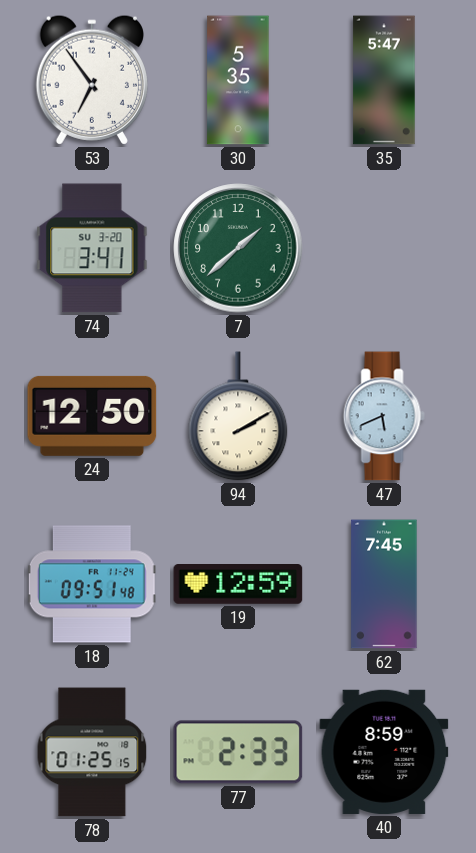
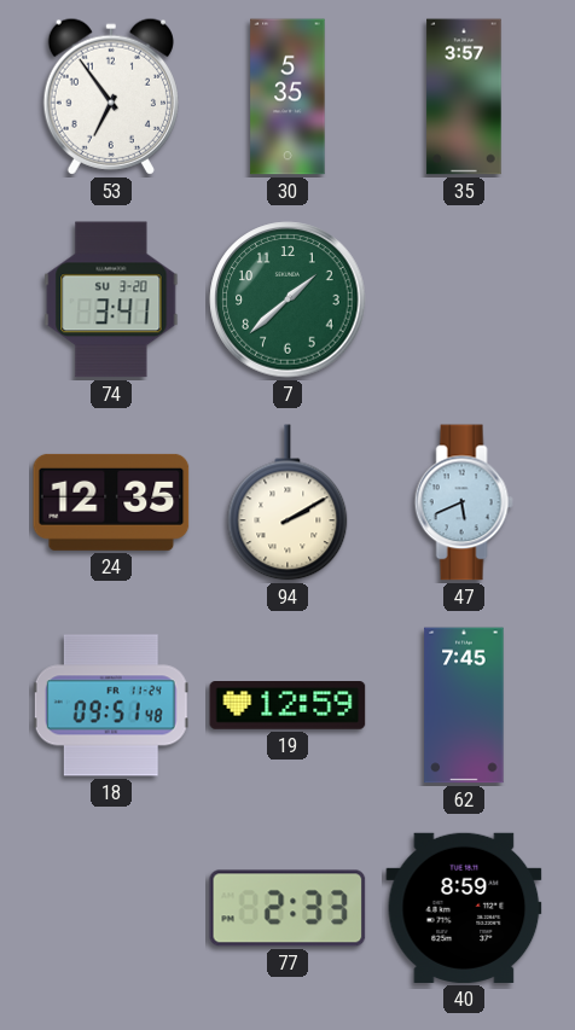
35: 5:47 -> 3:57
24: 12:50 -> 12:35
78: 01:25 -> none
